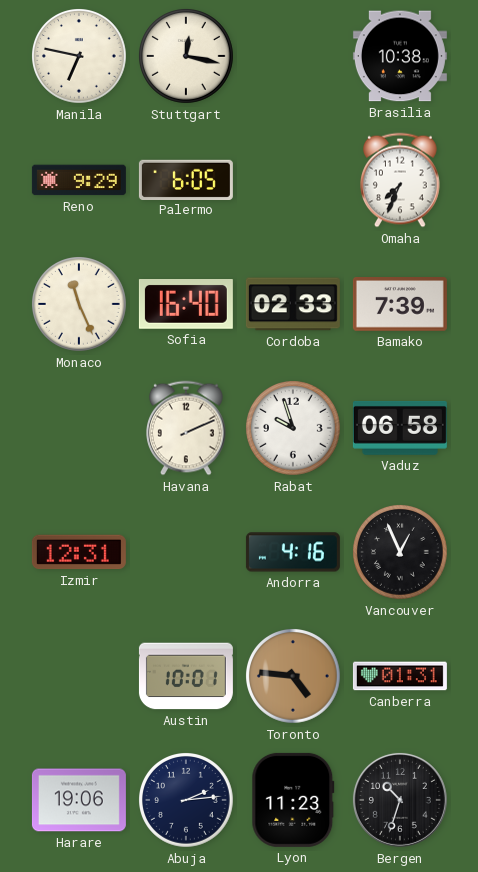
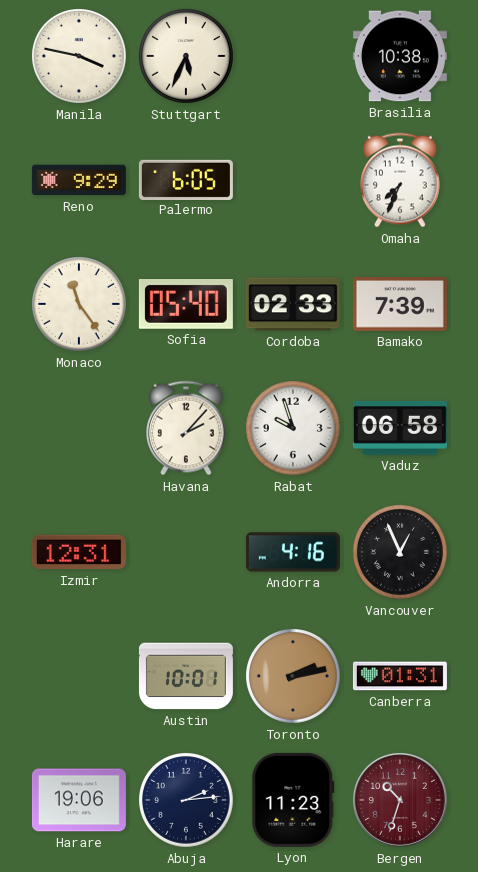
Manila: 6:47 -> 3:47
Stuttgart: 12:17 -> 5:34
Monaco: 11:26 -> 11:24
Sofia: 16:40 -> 05:40
Havana: 2:11 -> 2:07
Toronto: 4:46 -> 2:13
Bergen dial: black -> burgundy
